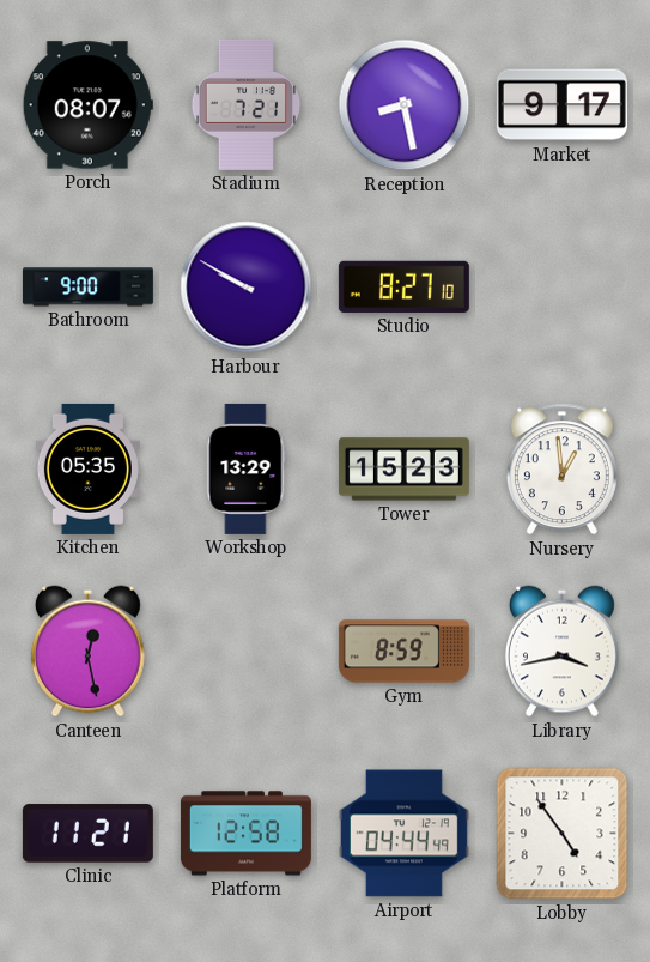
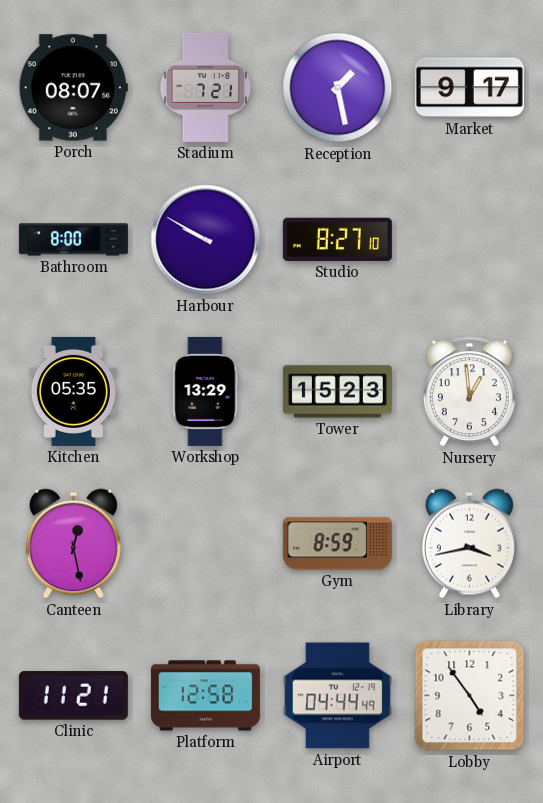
Reception: 8:28 -> 1:28
Bathroom: 9:00 -> 8:00
